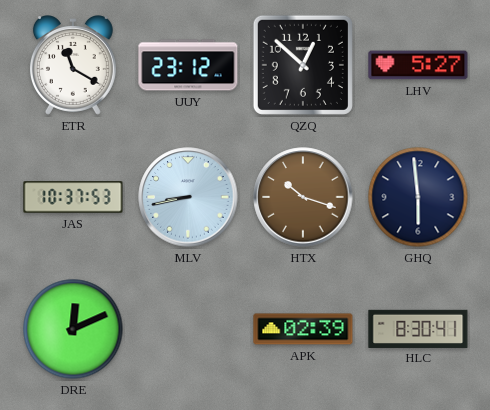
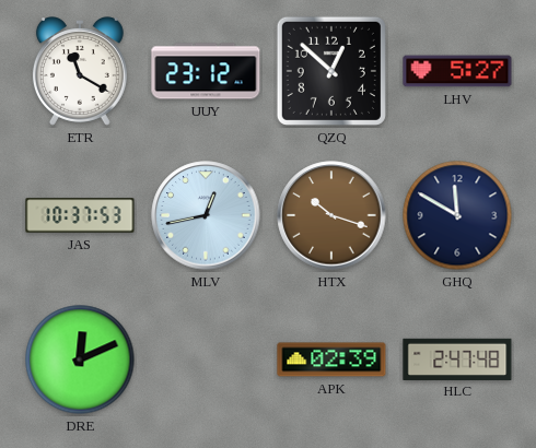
MLV: 8:43 -> 12:43
GHQ: 5:59 -> 11:50
HLC: 8:30 -> 2:47
